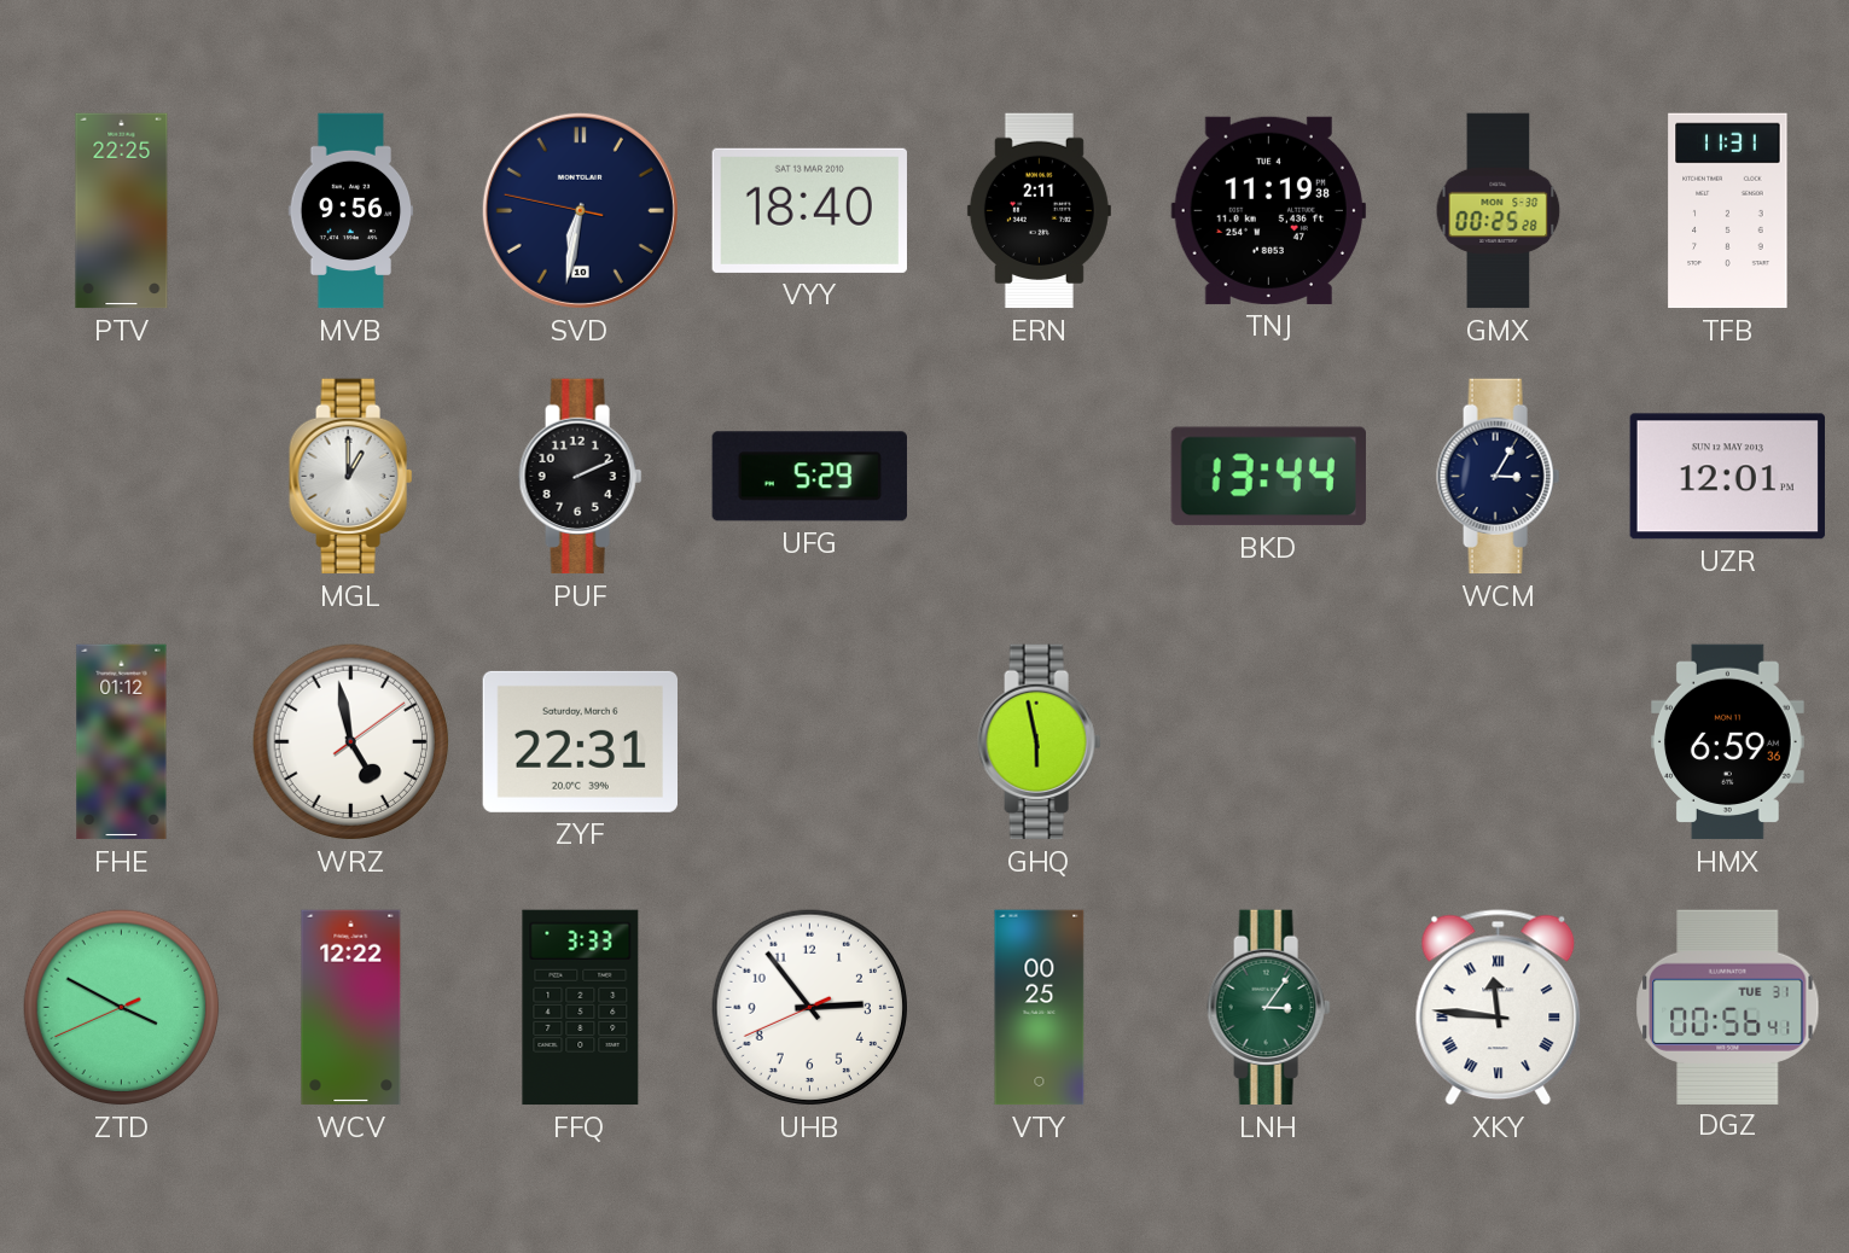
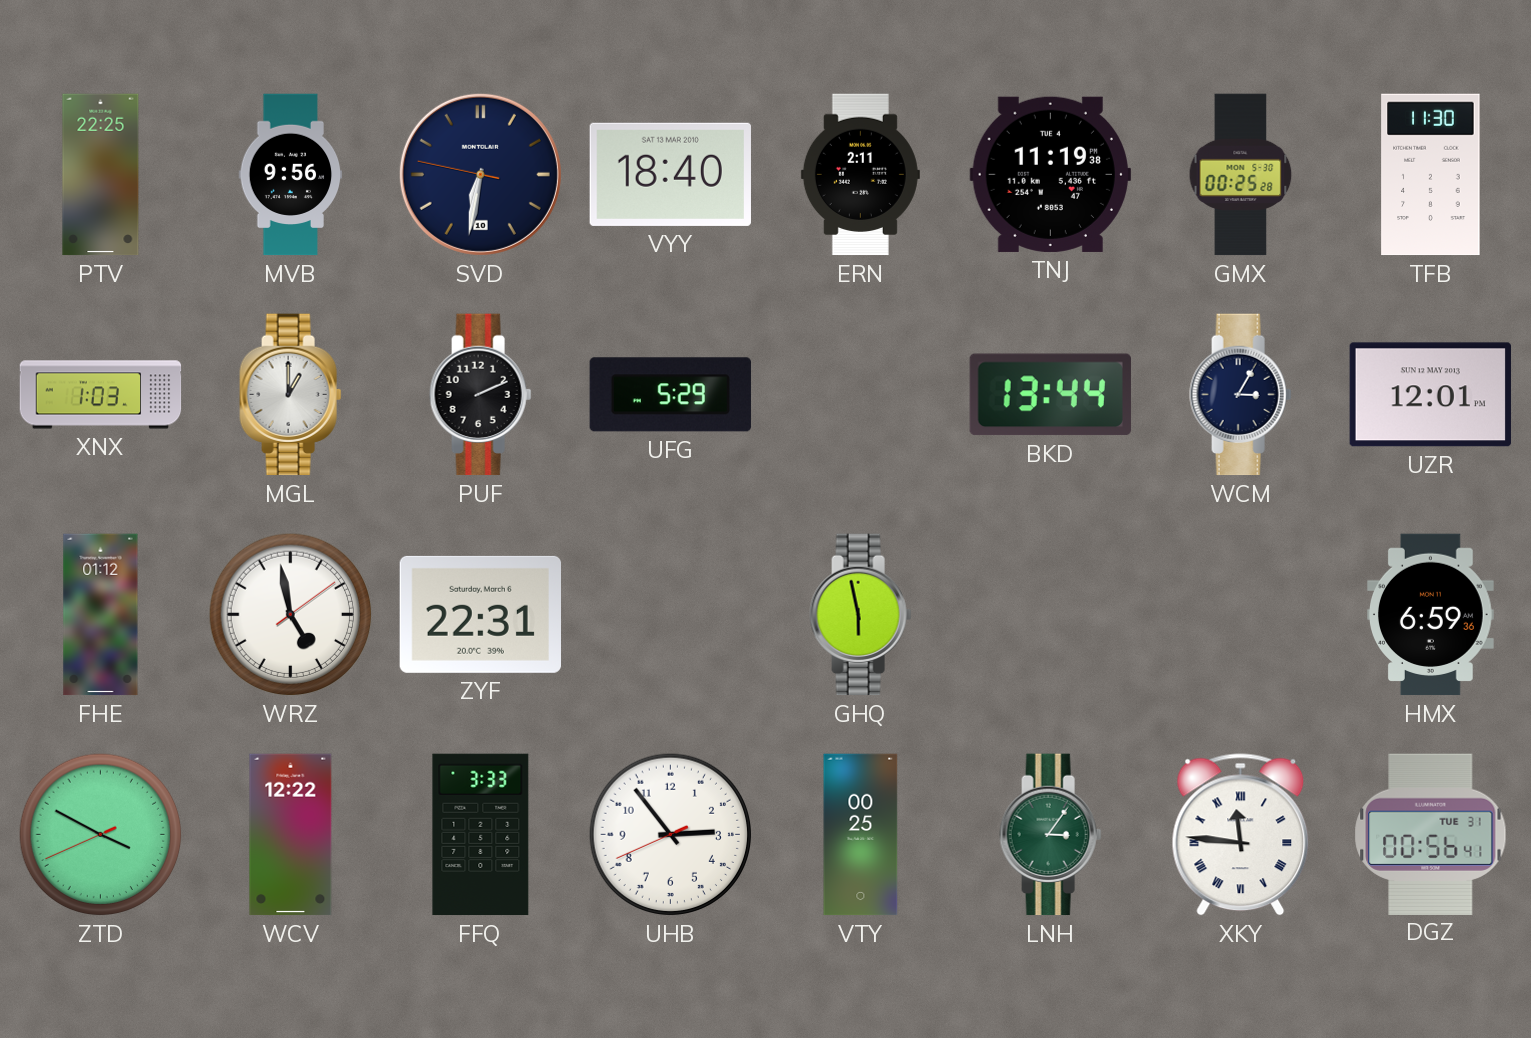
TFB: 11:31 -> 11:30
XNX: none -> 1:03
